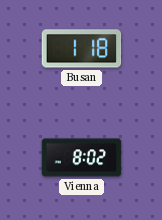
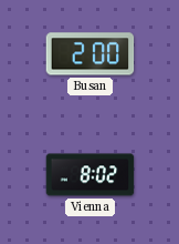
Busan: 1:18 -> 2:00
